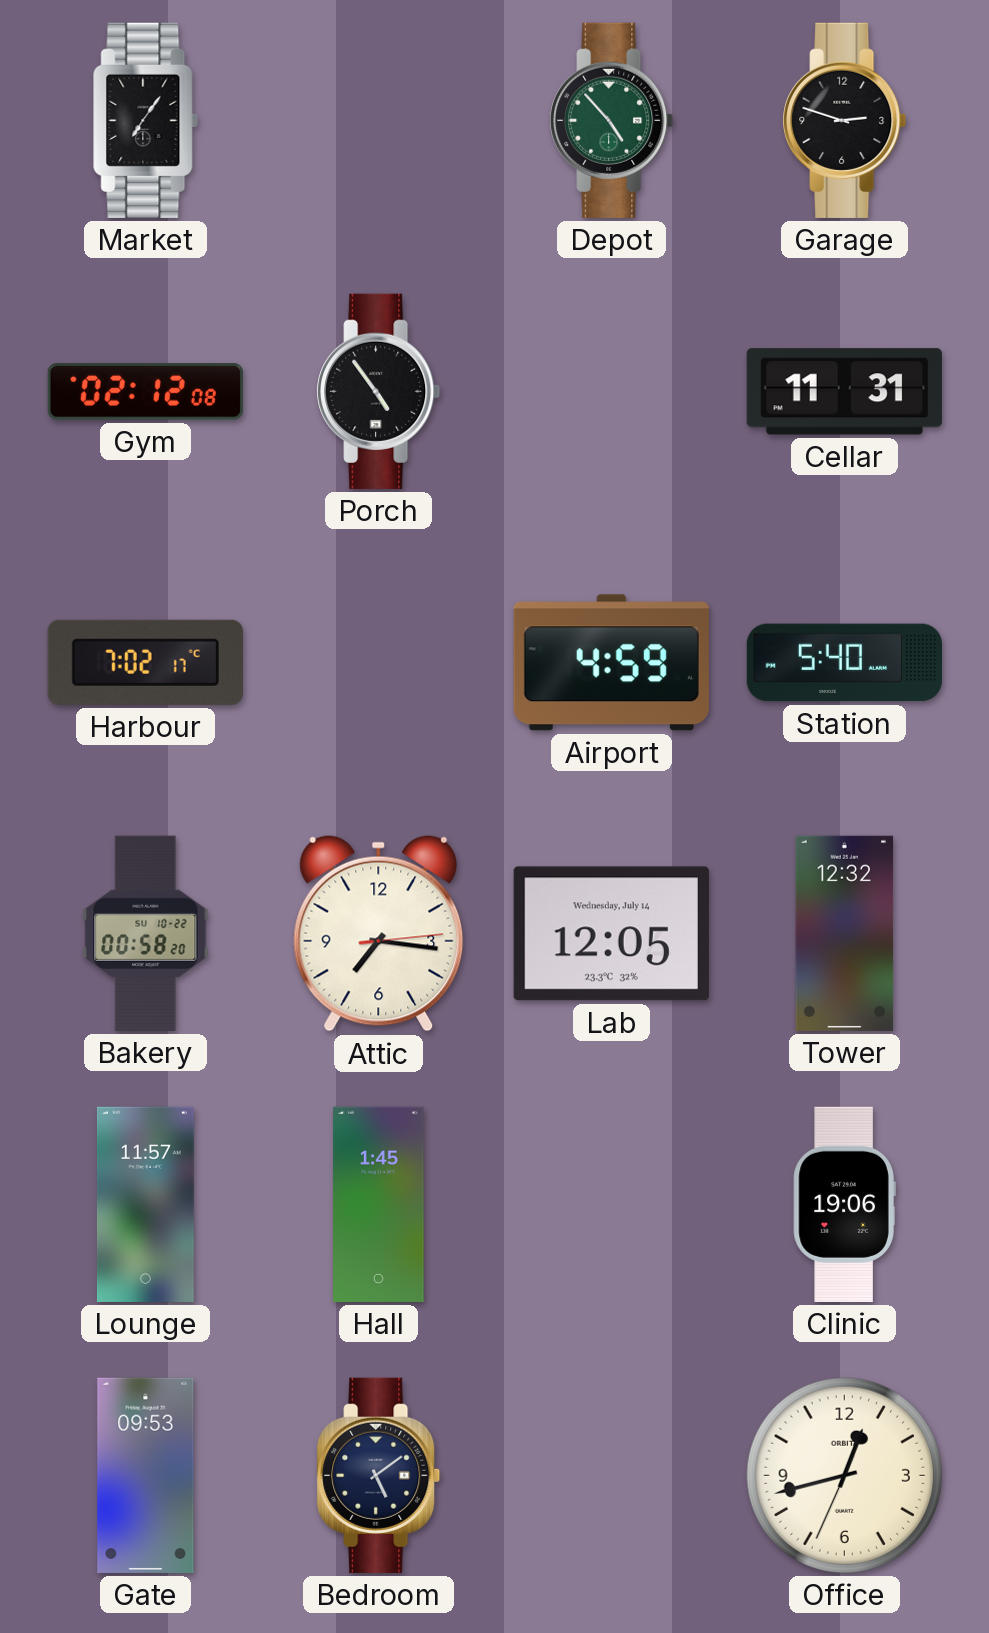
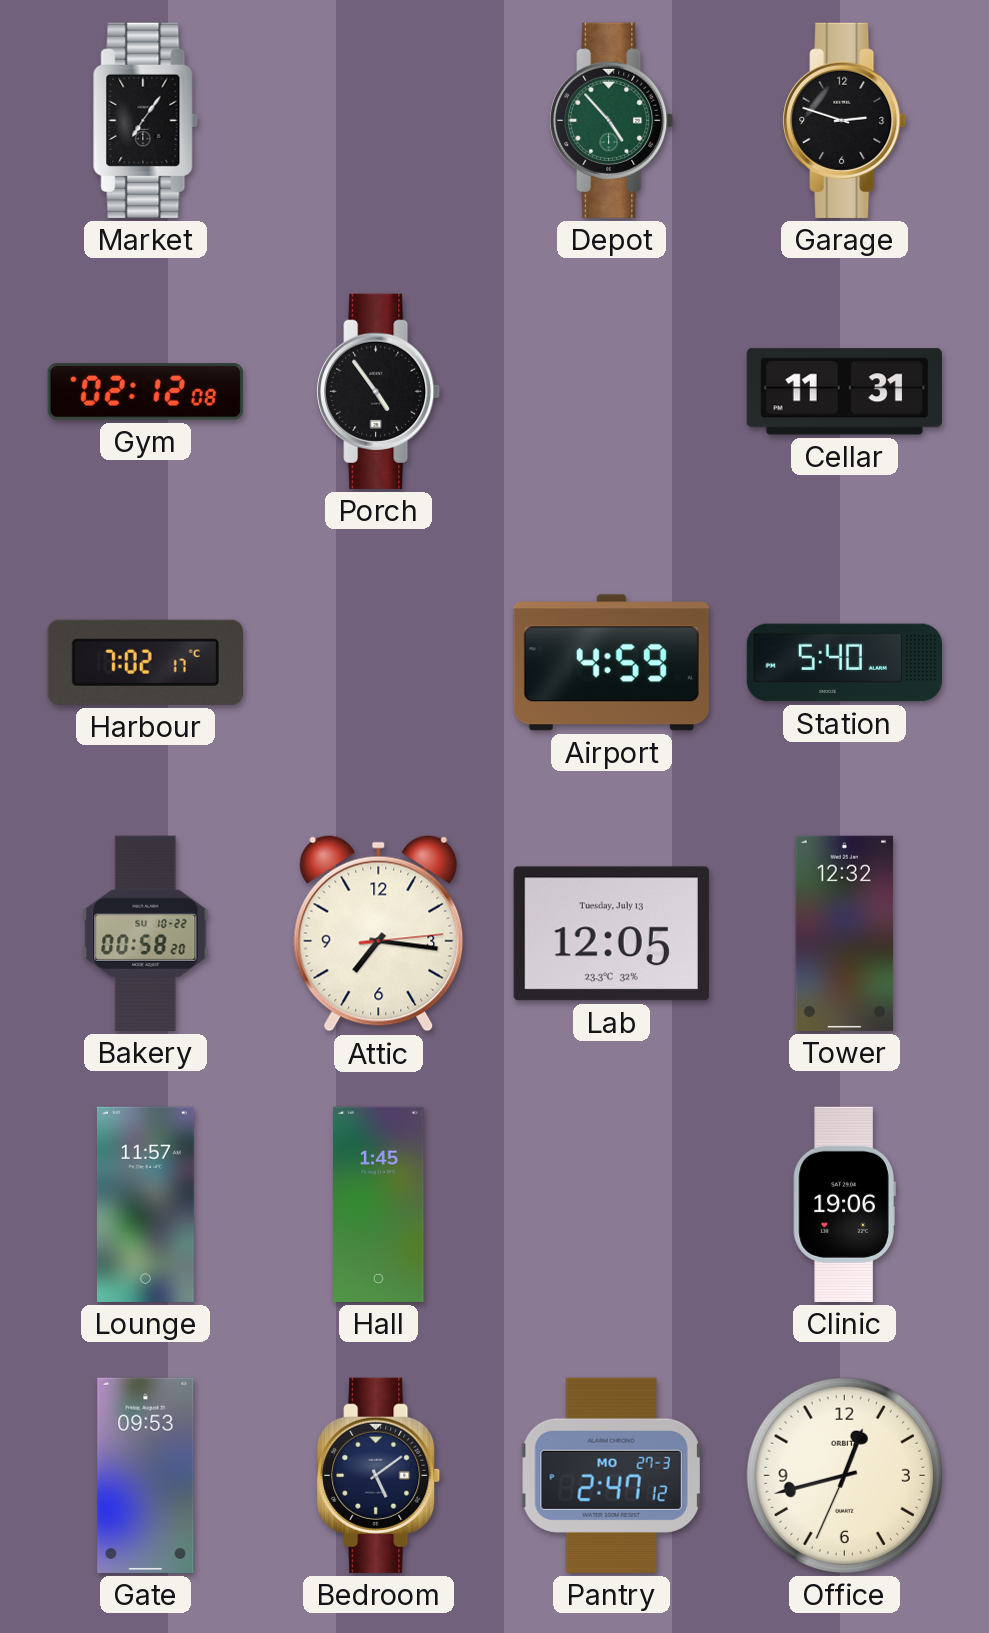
Lab date: Wednesday, July 14 -> Tuesday, July 13
Pantry: none -> 2:47
